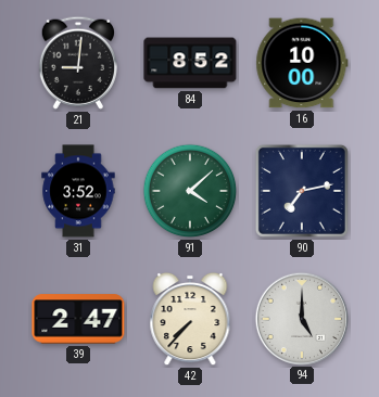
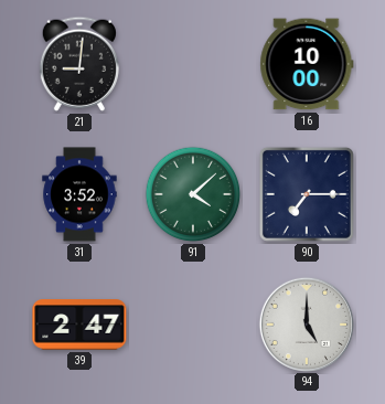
84: 8:52 -> none
90: 7:13 -> 7:15
42: 7:37 -> none
